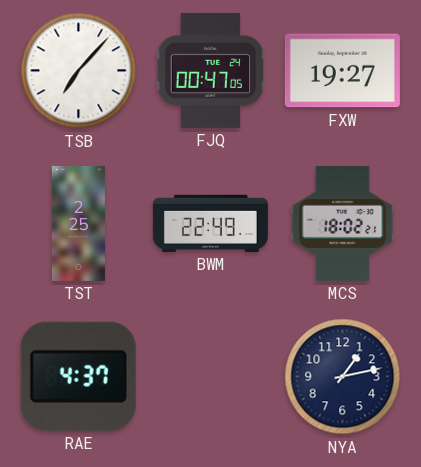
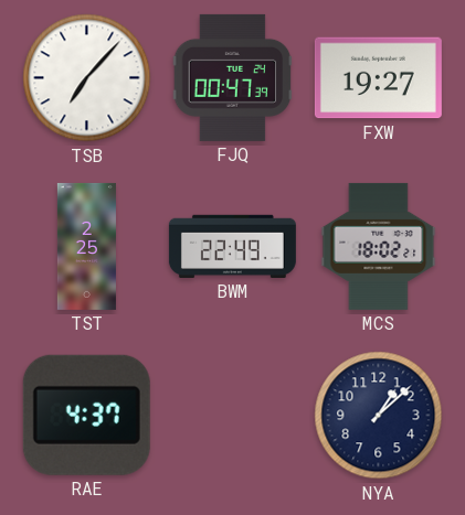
FJQ: 00:47:05 -> 00:47:39
NYA: 1:13 -> 1:08
